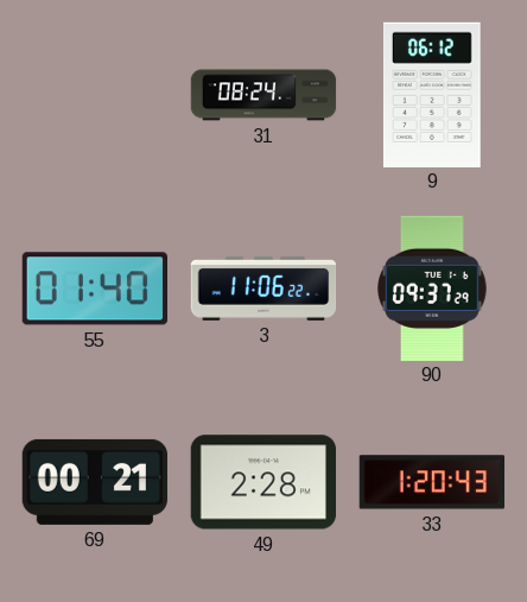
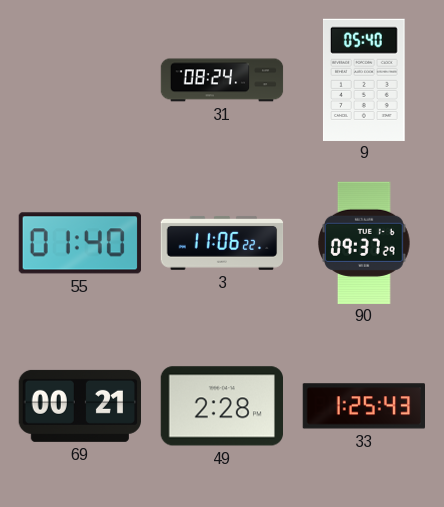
9: 06:12 -> 05:40
33: 1:20 -> 1:25
